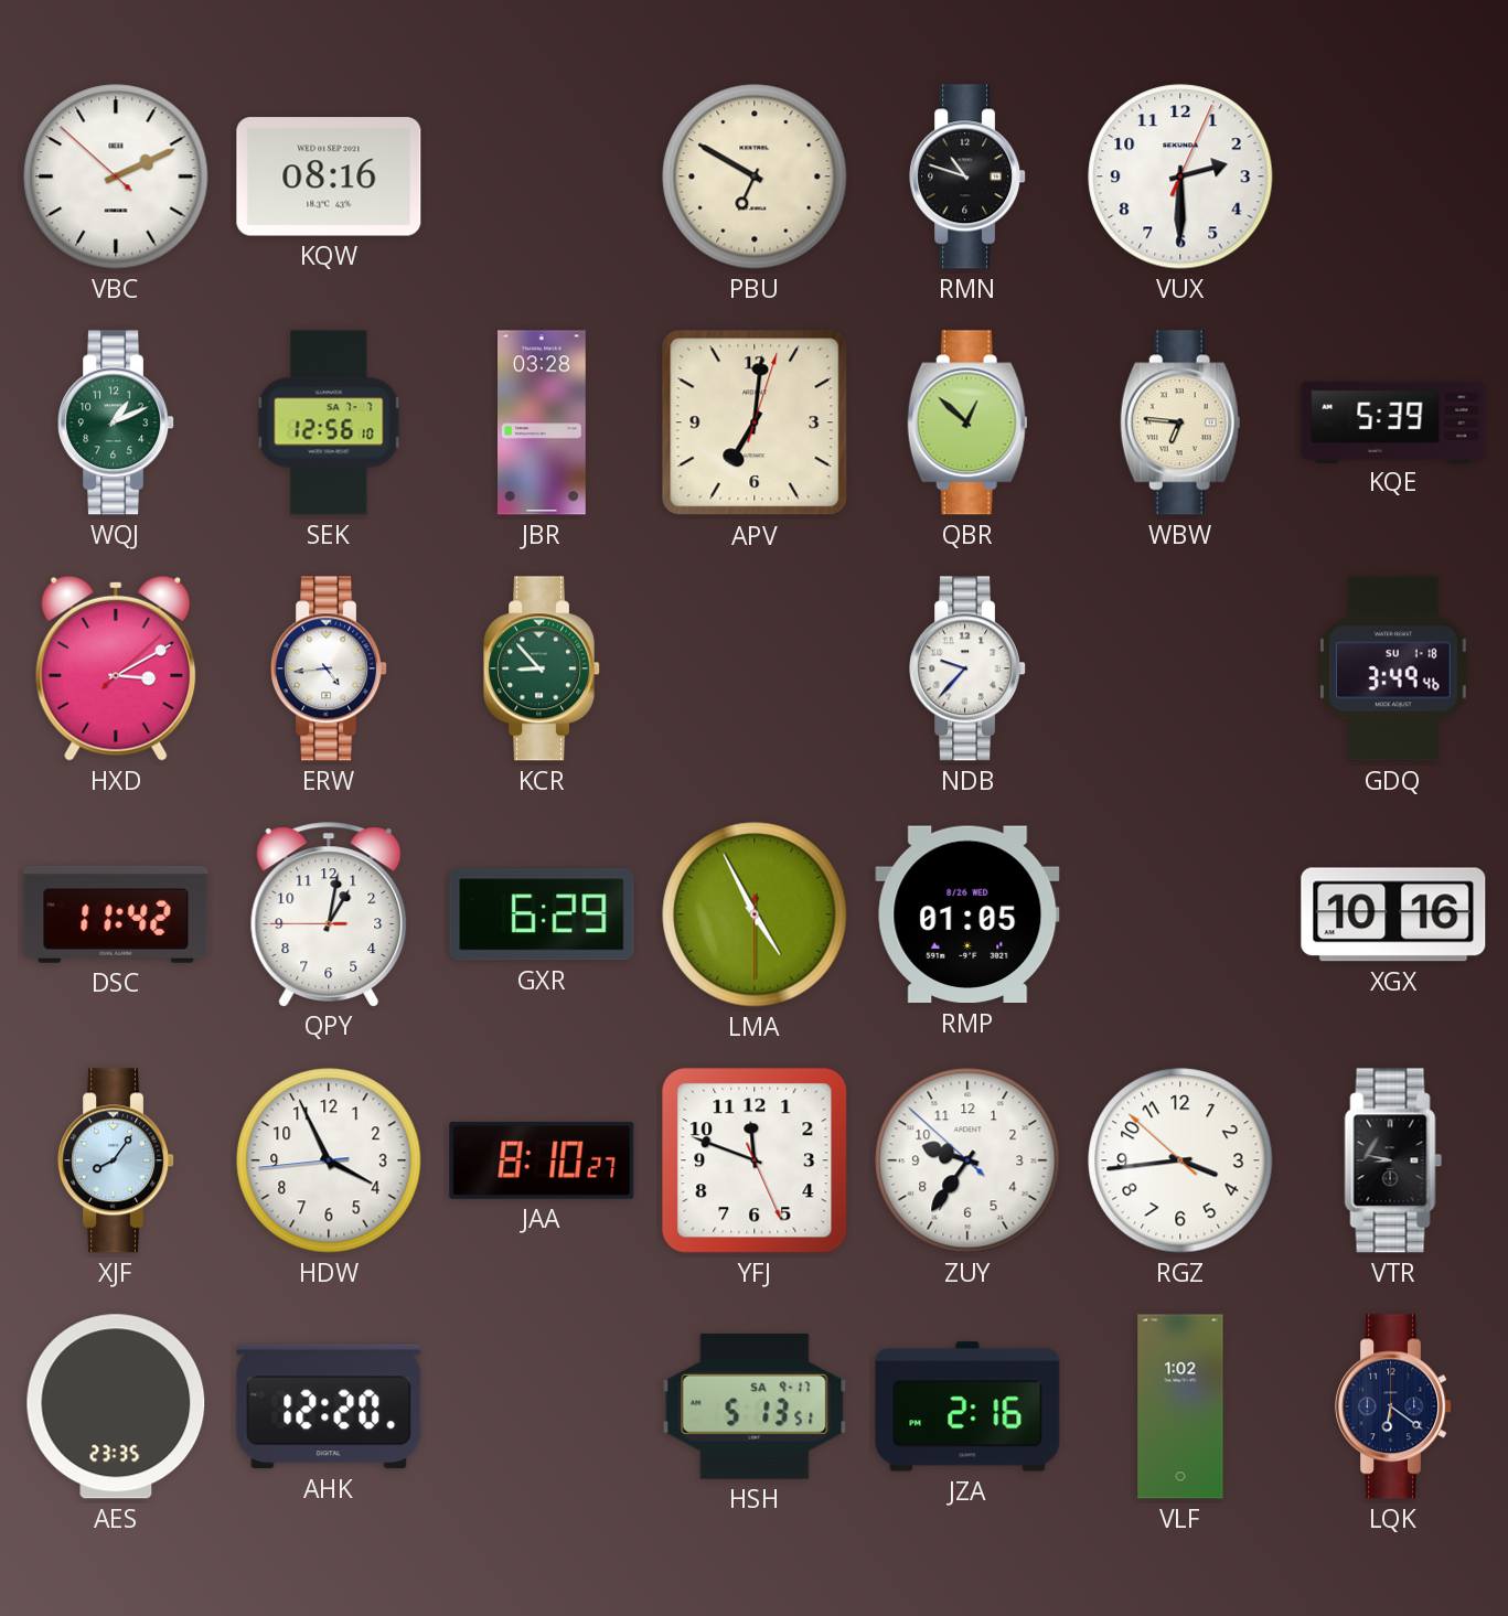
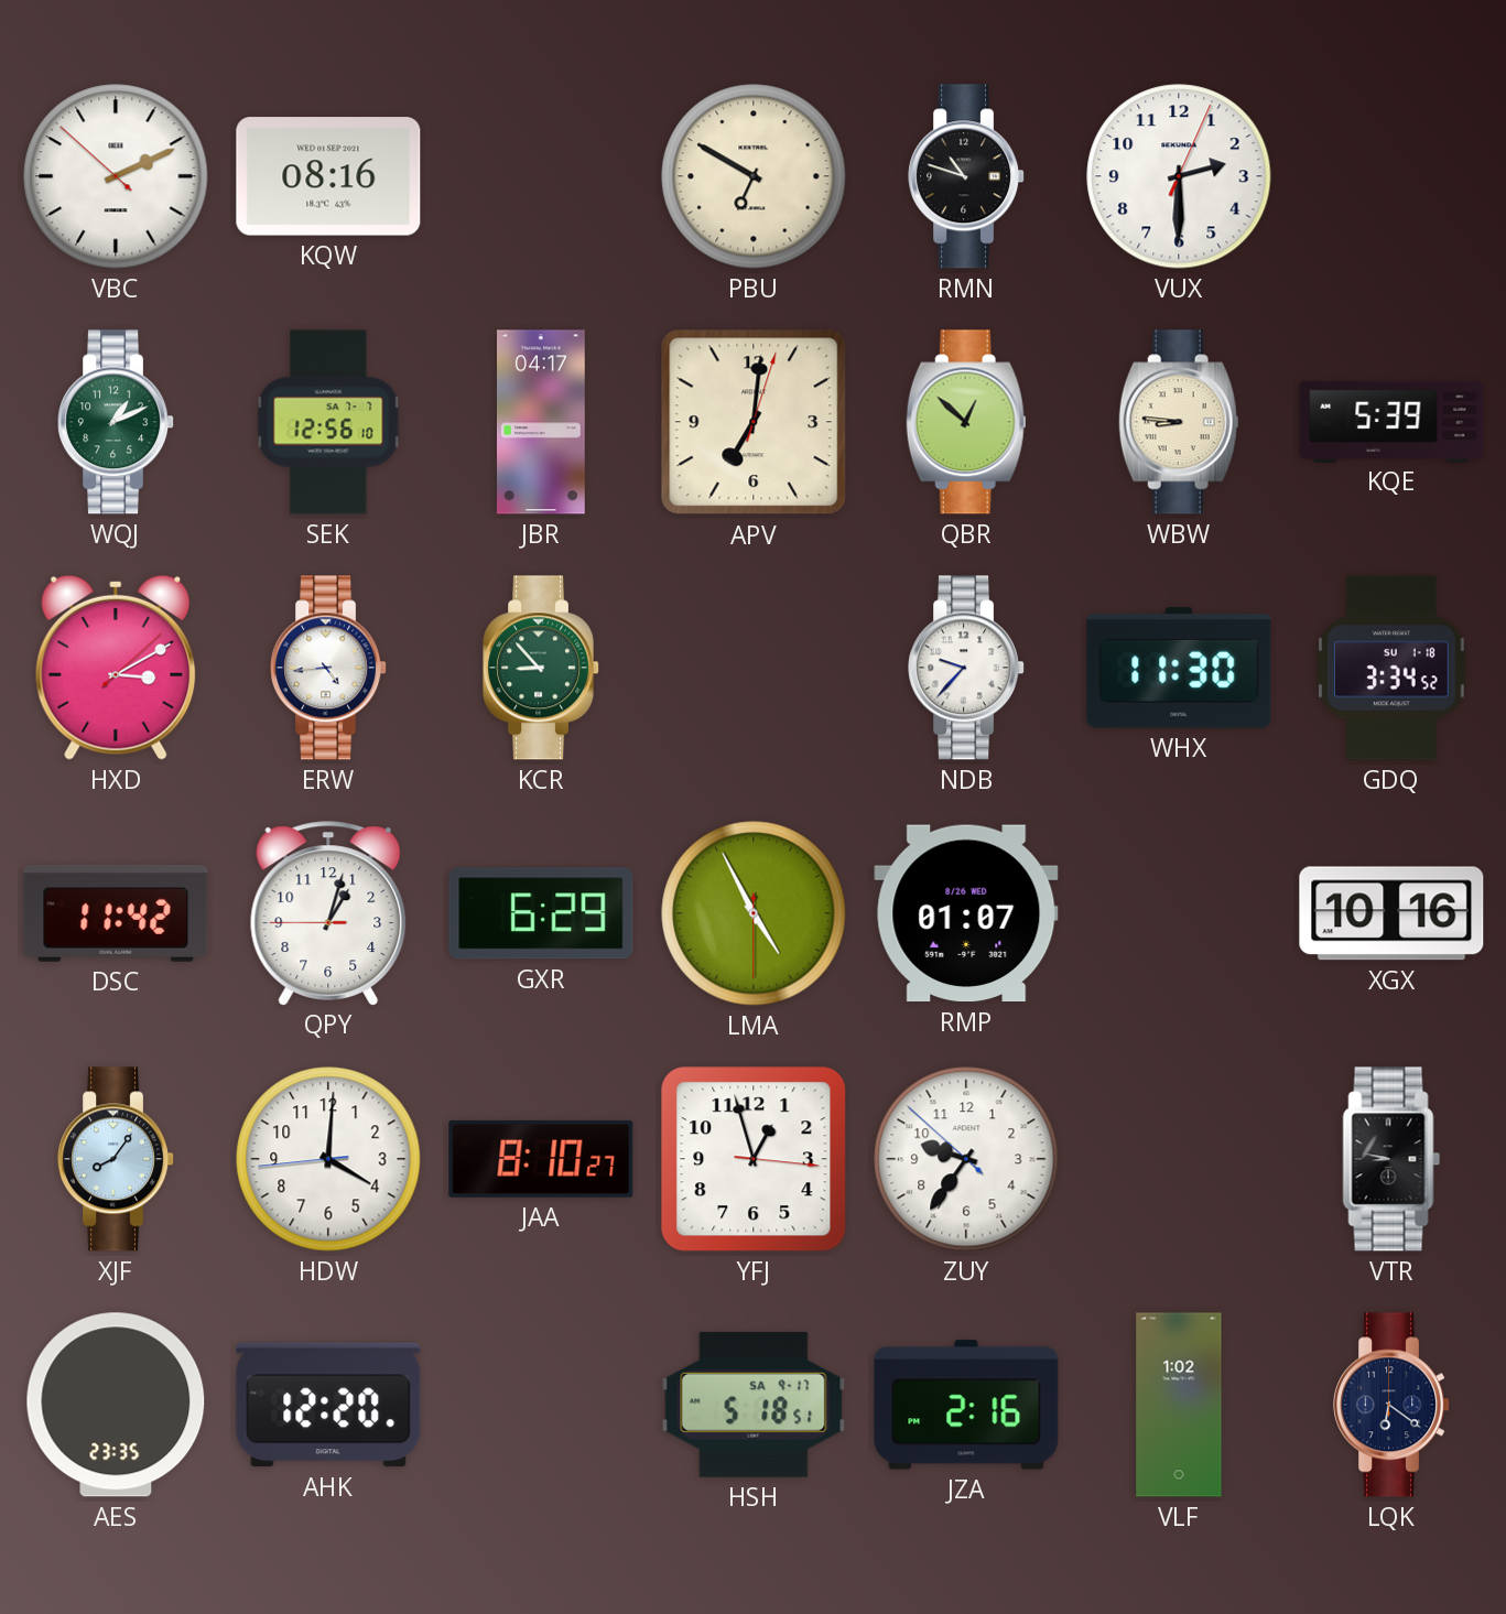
JBR: 03:28 -> 04:17
WBW: 6:46 -> 8:46
WHX: none -> 11:30
GDQ: 3:49 -> 3:34
QPY: 1:01 -> 1:02
RMP: 01:05 -> 01:07
HDW: 3:55 -> 4:00
YFJ: 11:48 -> 12:57
RGZ: 3:43 -> none
HSH: 5:13 -> 5:18
